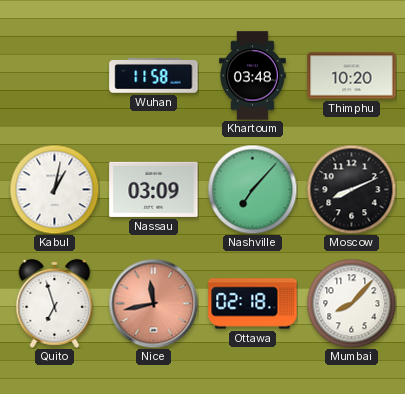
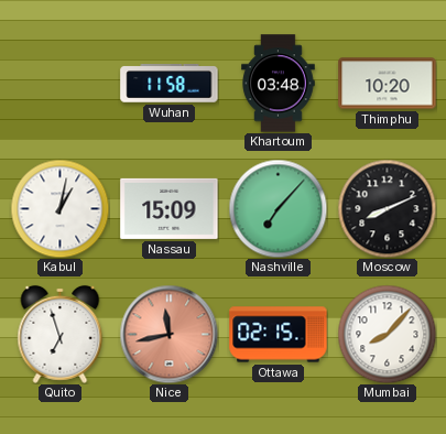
Nassau: 03:09 -> 15:09
Ottawa: 02:18 -> 02:15
